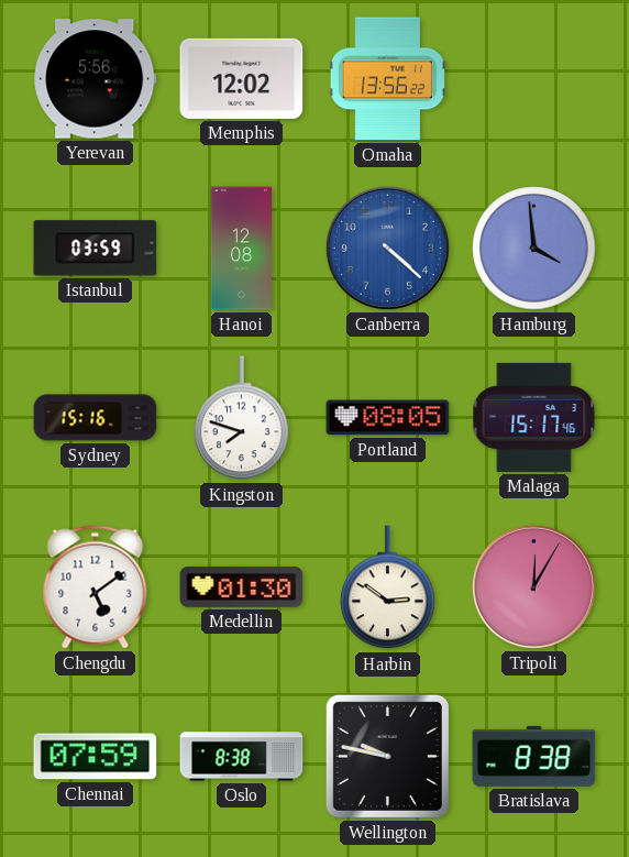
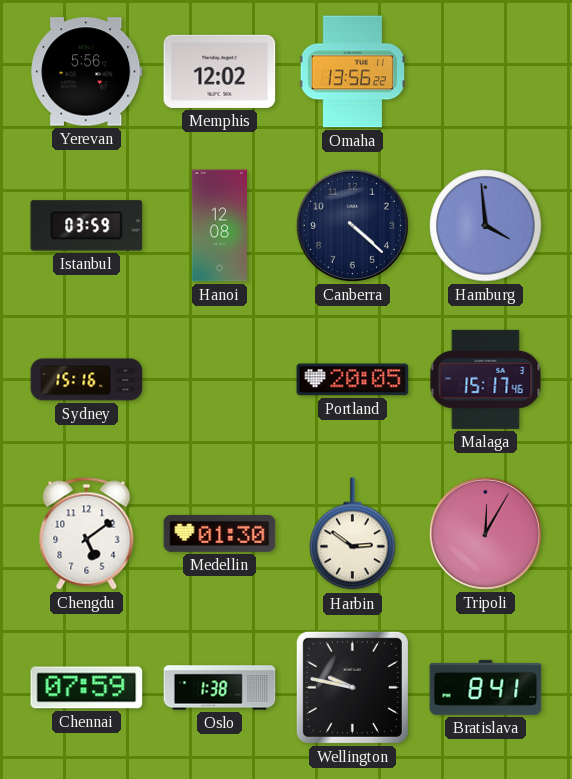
Canberra dial: blue -> navy
Kingston: 7:48 -> none
Portland: 08:05 -> 20:05
Oslo: 8:38 -> 1:38
Bratislava: 8:38 -> 8:41
